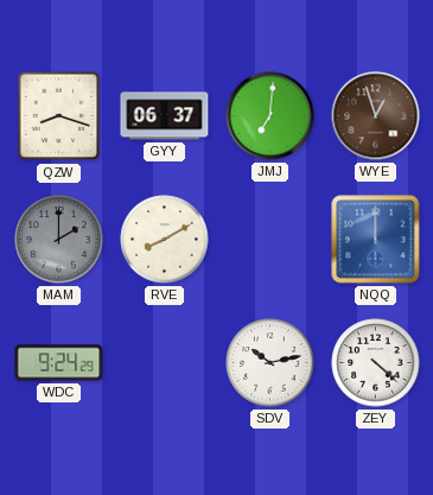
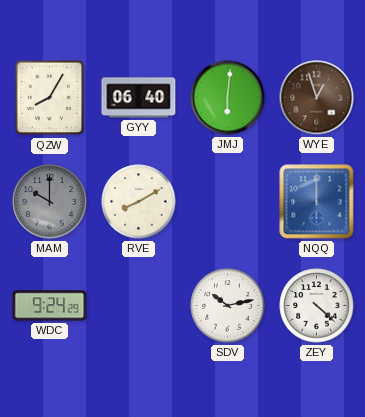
QZW: 8:18 -> 8:05
GYY: 06:37 -> 06:40
JMJ: 7:01 -> 6:01
MAM: 2:00 -> 10:00
